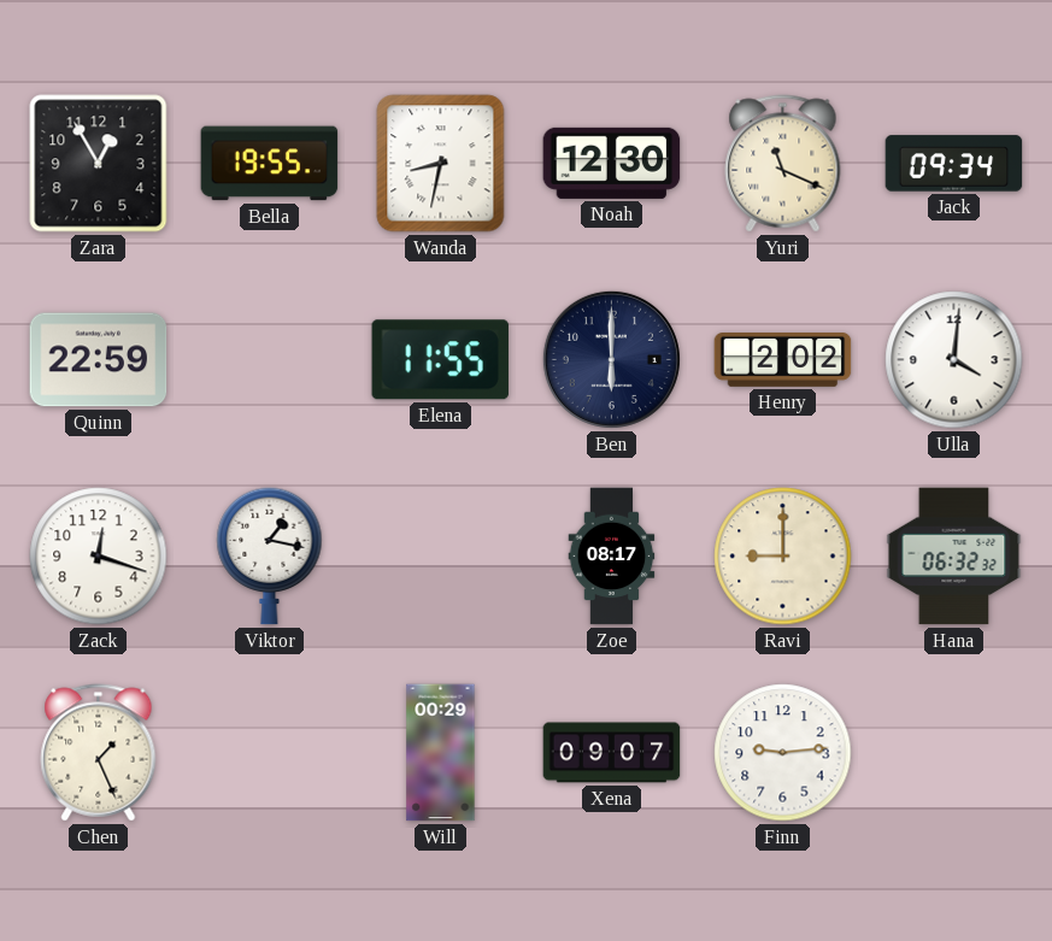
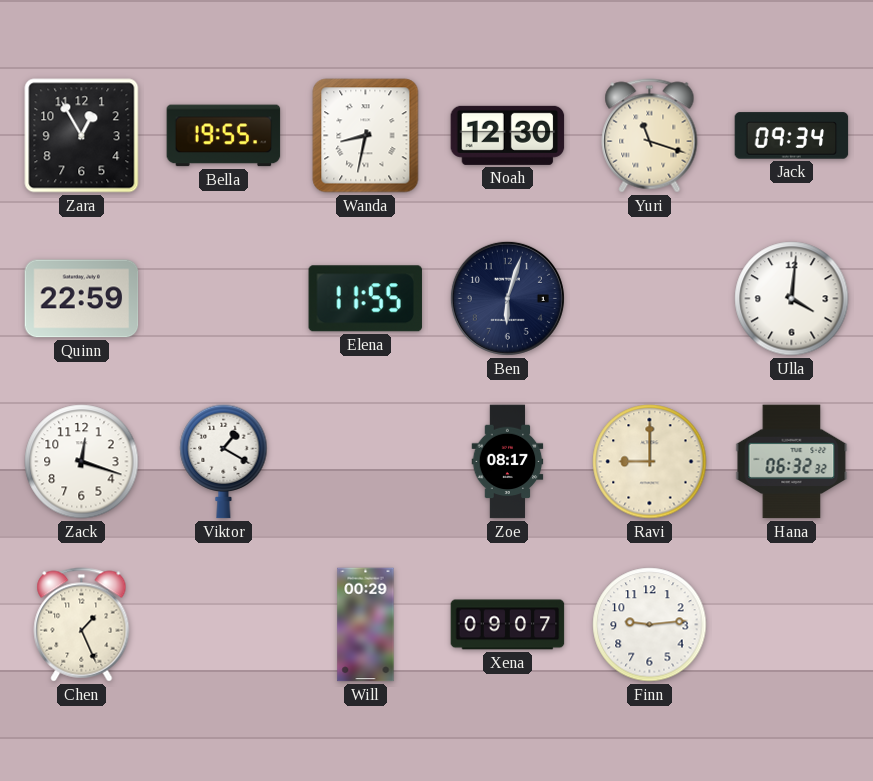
Yuri: 11:19 -> 11:18
Ben: 6:00 -> 6:03
Henry: 2:02 -> none
Viktor: 1:17 -> 1:20
